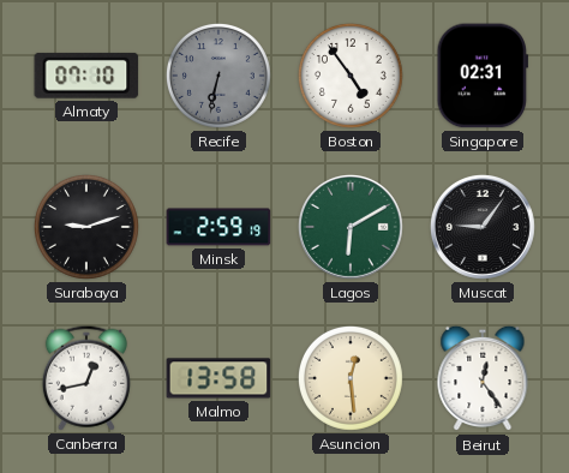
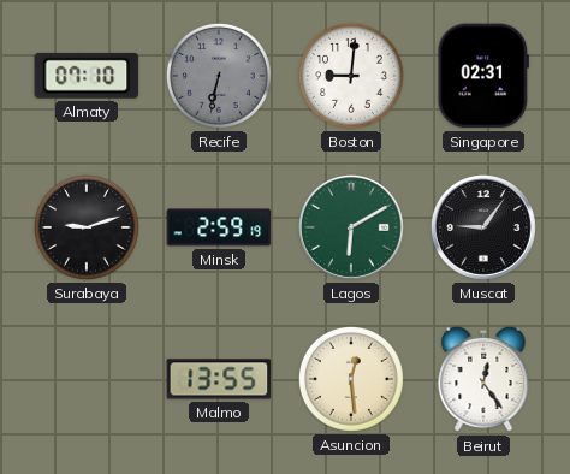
Boston: 4:54 -> 9:01
Canberra: 12:43 -> none
Malmo: 13:58 -> 13:55
